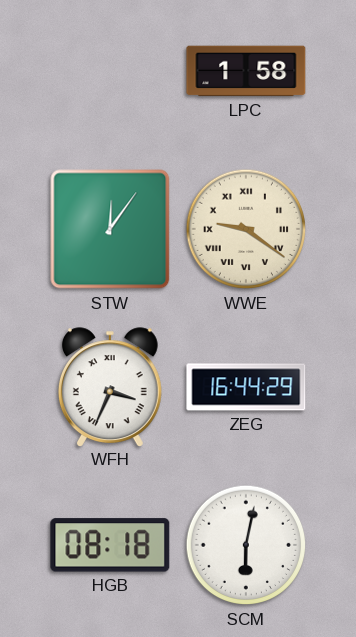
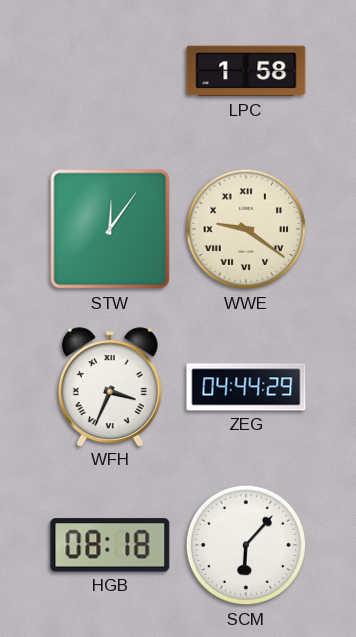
ZEG: 16:44 -> 04:44
SCM: 6:02 -> 6:07
